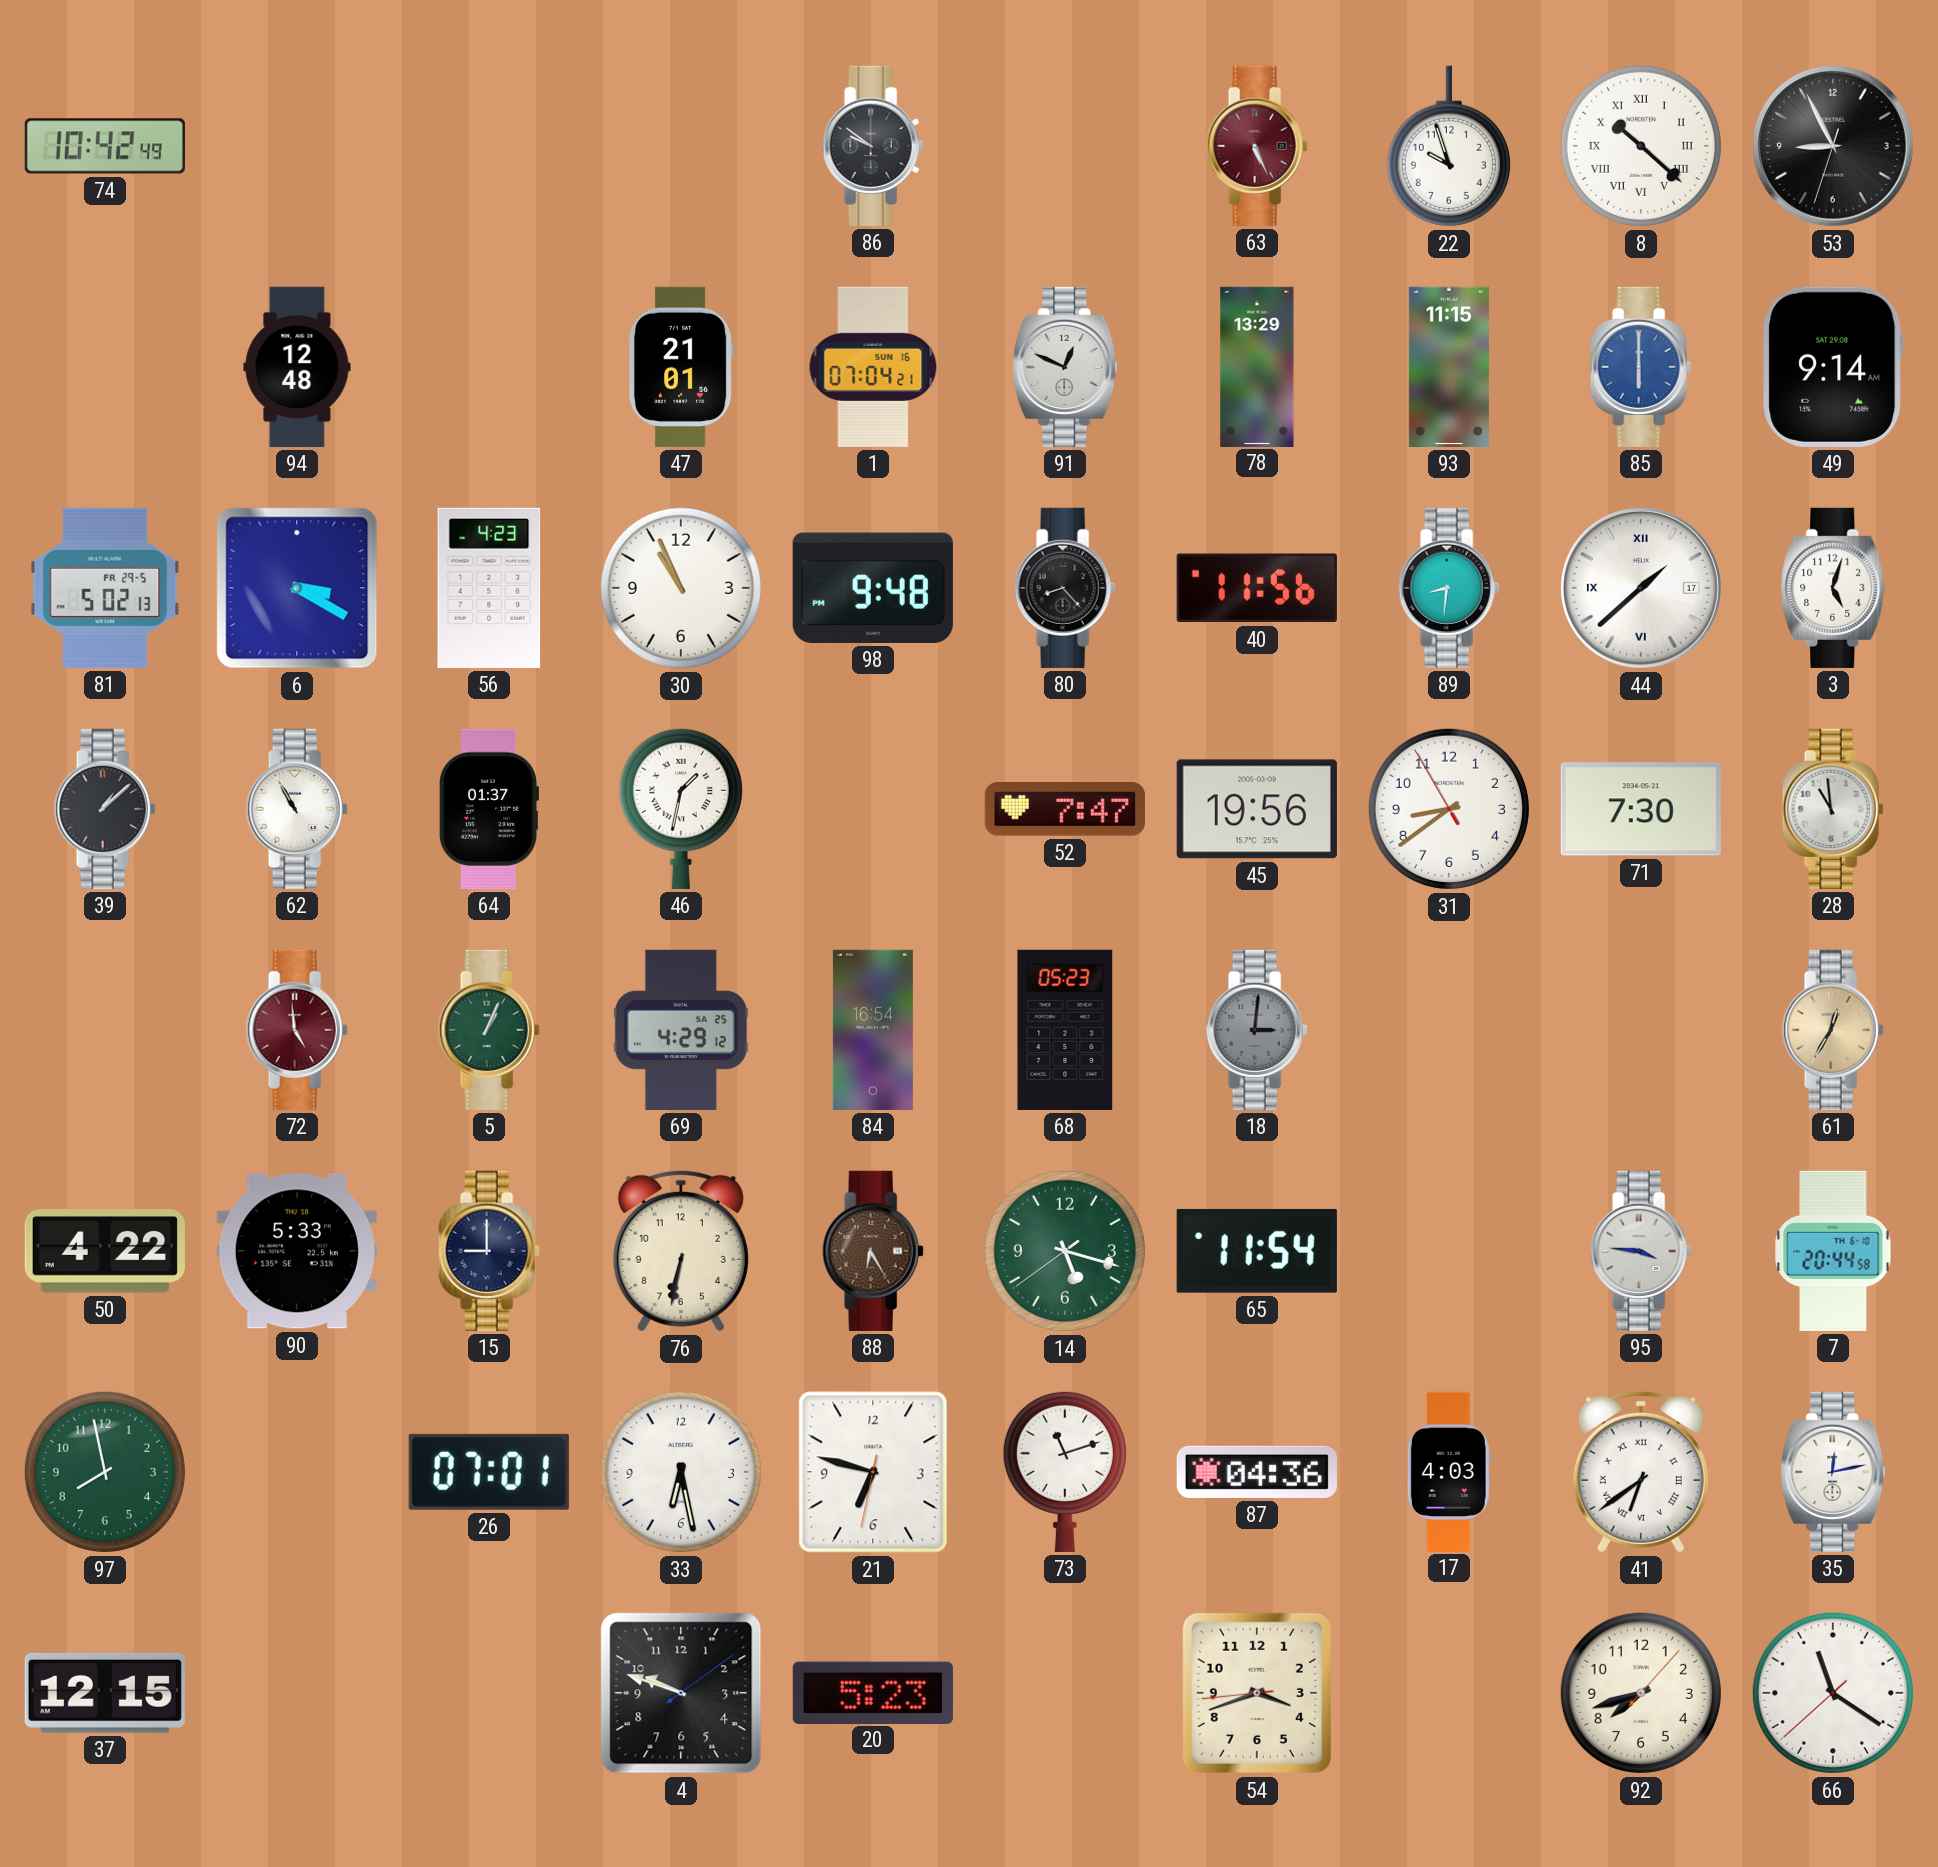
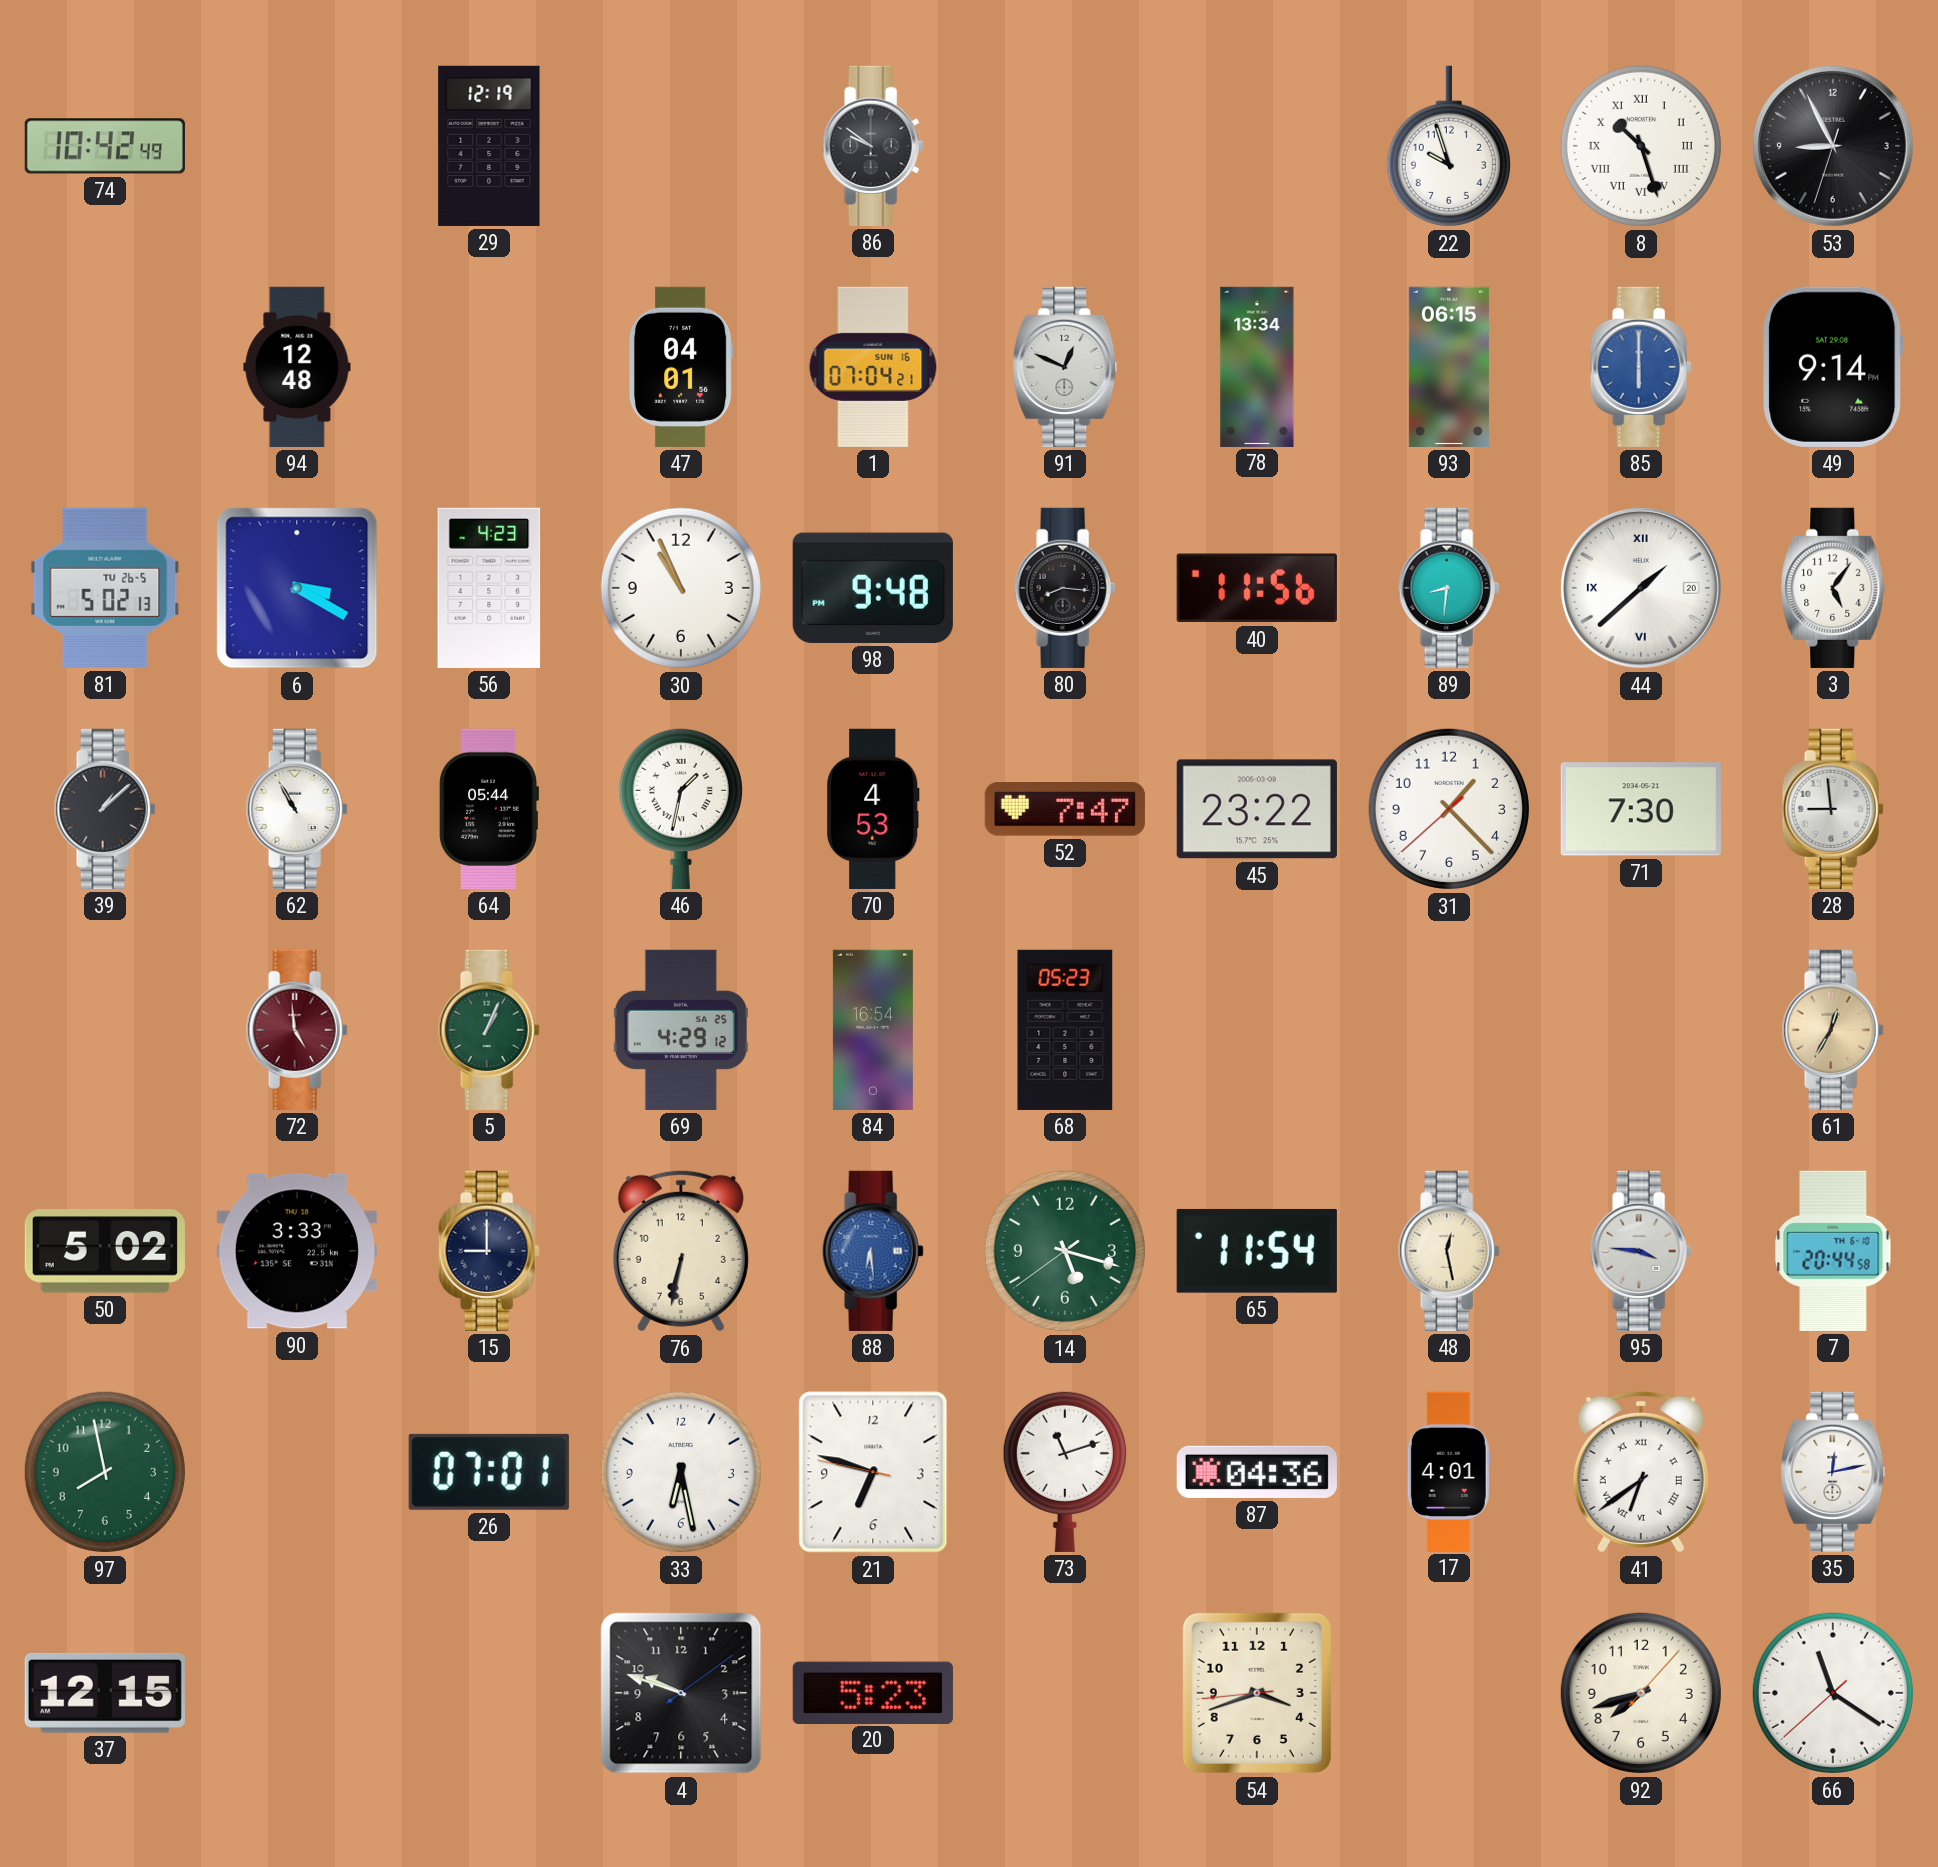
29: none -> 12:19
63: 5:26 -> none
8: 10:22 -> 10:27
47: 21:01 -> 04:01
78: 13:29 -> 13:34
93: 11:15 -> 06:15
49: 9:14 AM -> 9:14 PM
81 date: FR 29-5 -> TU 26-5
80: 8:23 -> 8:16
44 date: 17 -> 20
3: 5:03 -> 5:06
64: 01:37 -> 05:44
70: none -> 4:53
45: 19:56 -> 23:22
31: 8:38 -> 1:22
28: 10:59 -> 8:59
18: 3:01 -> none
50: 4:22 -> 5:02
90: 5:33 -> 3:33
88: 6:25 -> 6:29
88 dial: brown -> blue
48: none -> 12:28
21: 6:47:32 -> 6:47:47
17: 4:03 -> 4:01
